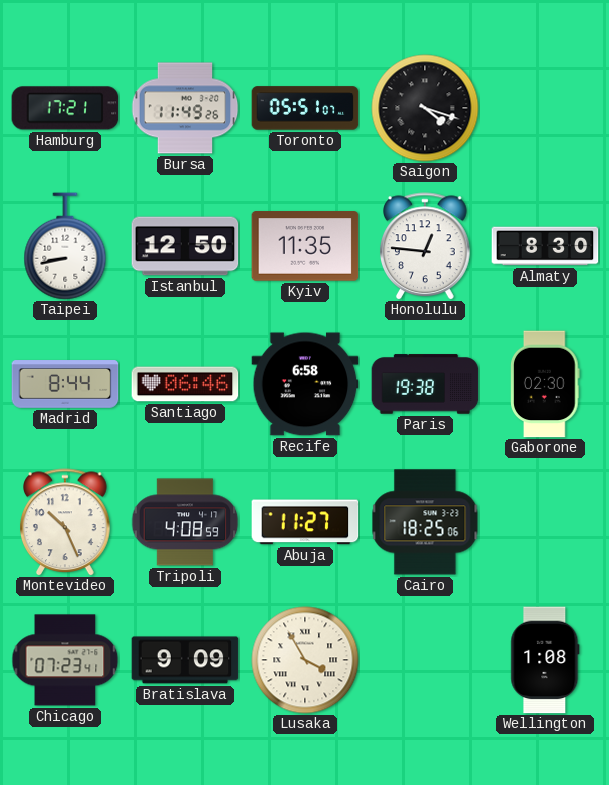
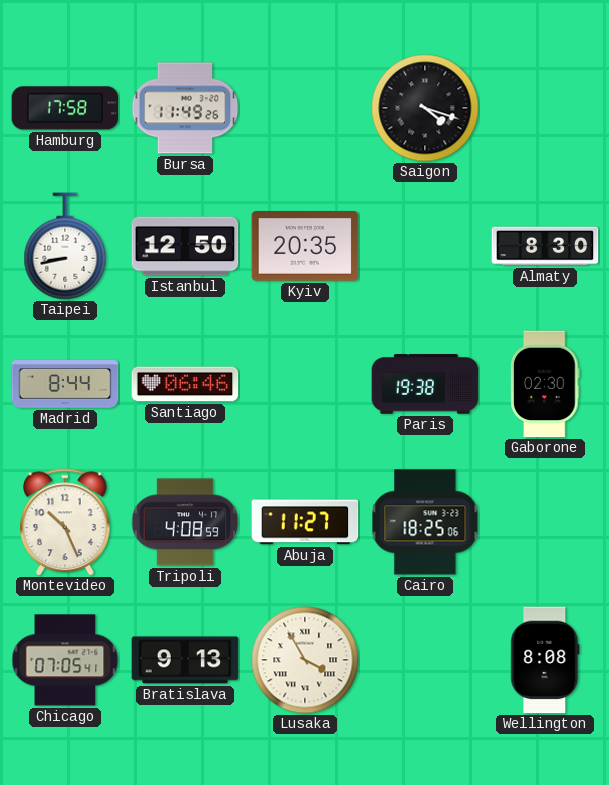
Hamburg: 17:21 -> 17:58
Toronto: 05:51 -> none
Kyiv: 11:35 -> 20:35
Honolulu: 12:46 -> none
Recife: 6:58 -> none
Chicago: 07:23 -> 07:05
Bratislava: 9:09 -> 9:13
Wellington: 1:08 -> 8:08
